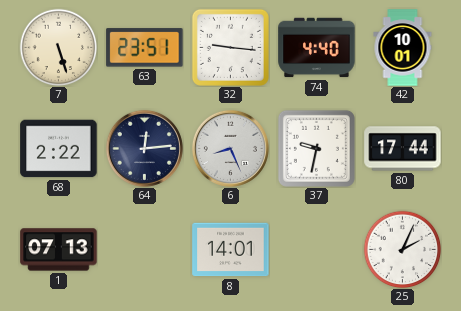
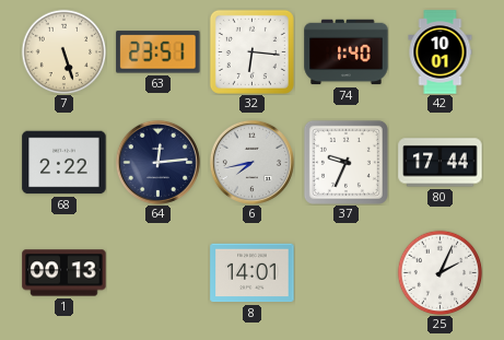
32: 9:16 -> 6:16
74: 4:40 -> 1:40
6: 8:26 -> 7:43
37: 9:32 -> 9:34
1: 07:13 -> 00:13
